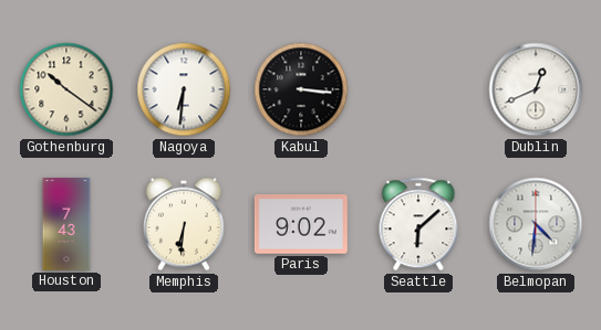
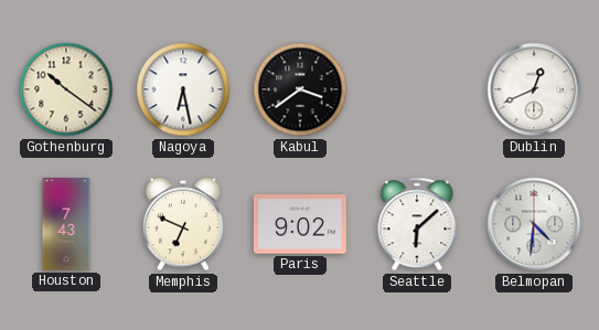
Nagoya: 6:31 -> 6:28
Kabul: 3:16 -> 3:39
Memphis: 6:31 -> 6:49
